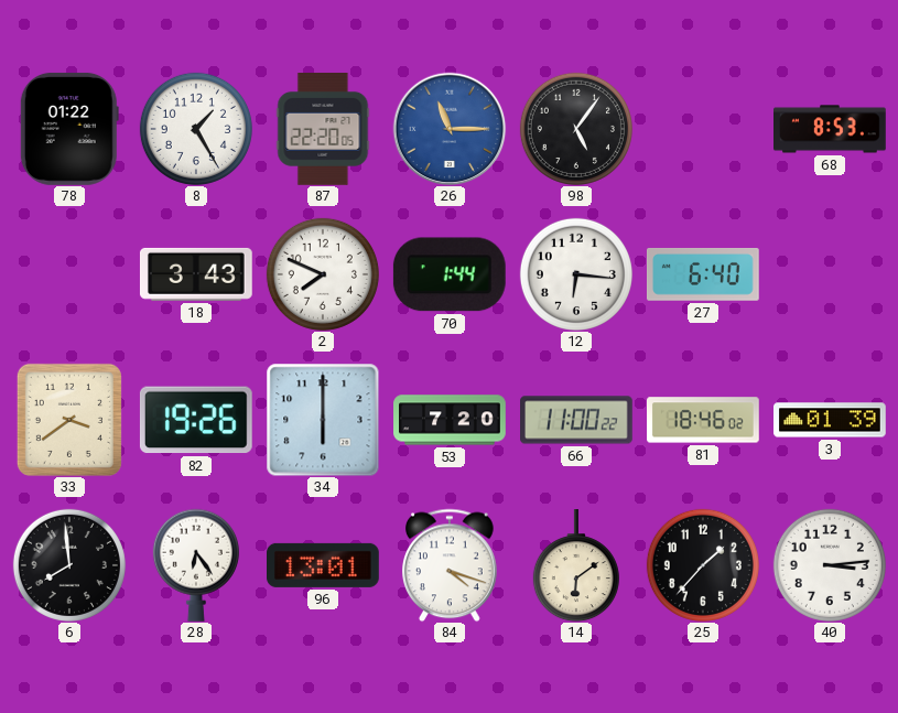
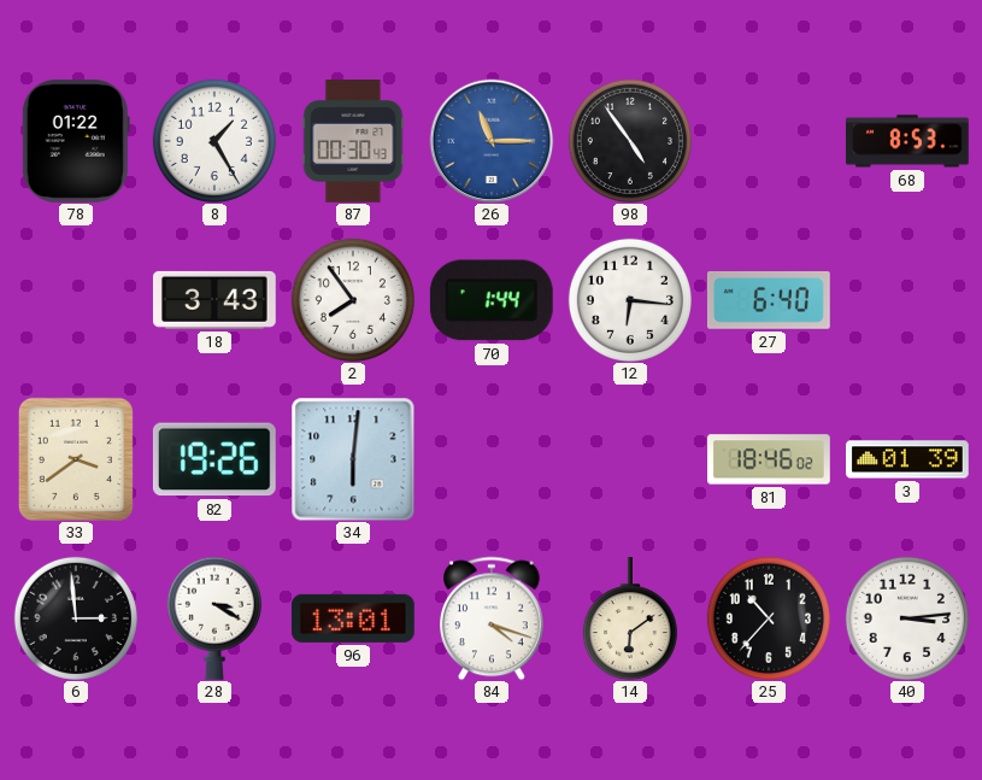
87: 22:20 -> 00:30
98: 5:06 -> 4:54
2: 7:49 -> 7:54
34: 6:00 -> 6:01
53: 7:20 -> none
66: 11:00 -> none
6: 7:59 -> 2:59
28: 6:24 -> 3:20
25: 1:37 -> 10:37
